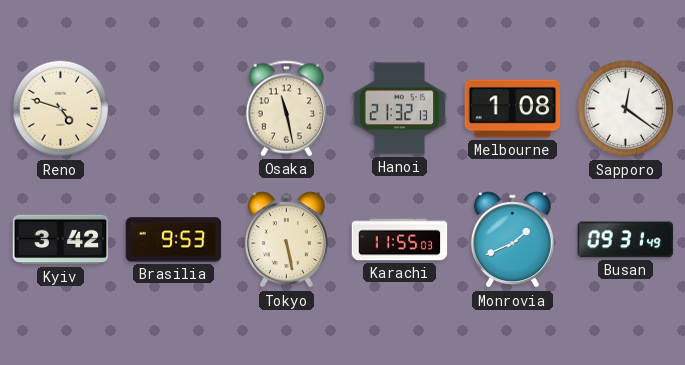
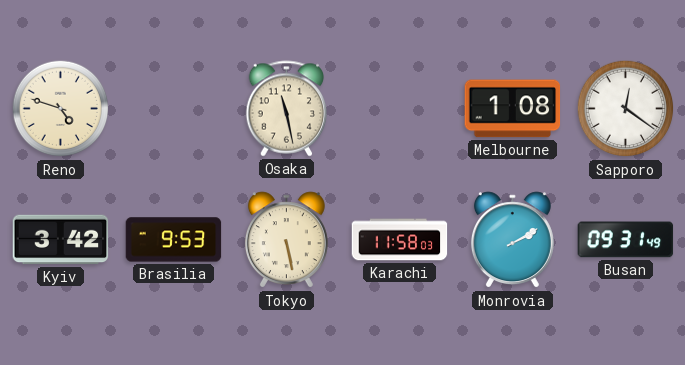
Hanoi: 21:32 -> none
Karachi: 11:55 -> 11:58
Monrovia: 1:41 -> 2:10
